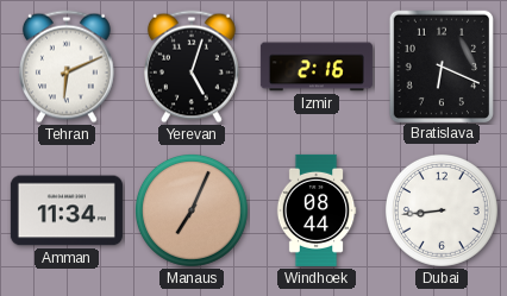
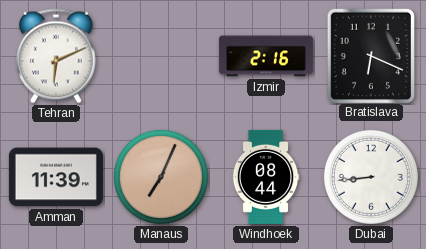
Yerevan: 5:03 -> none
Amman: 11:34 -> 11:39
